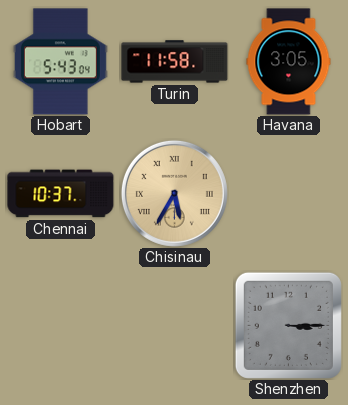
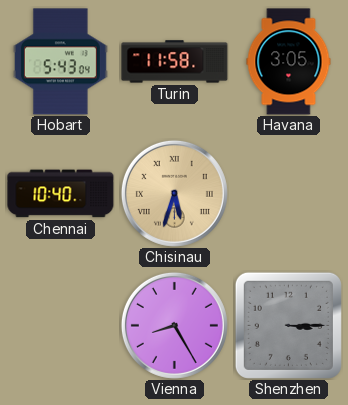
Chennai: 10:37 -> 10:40
Chisinau: 5:35 -> 5:33
Vienna: none -> 8:25
